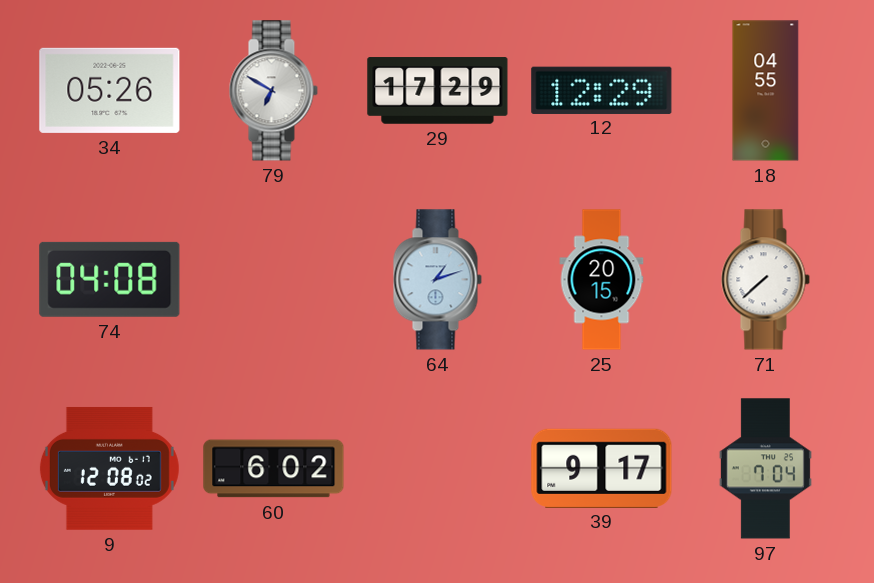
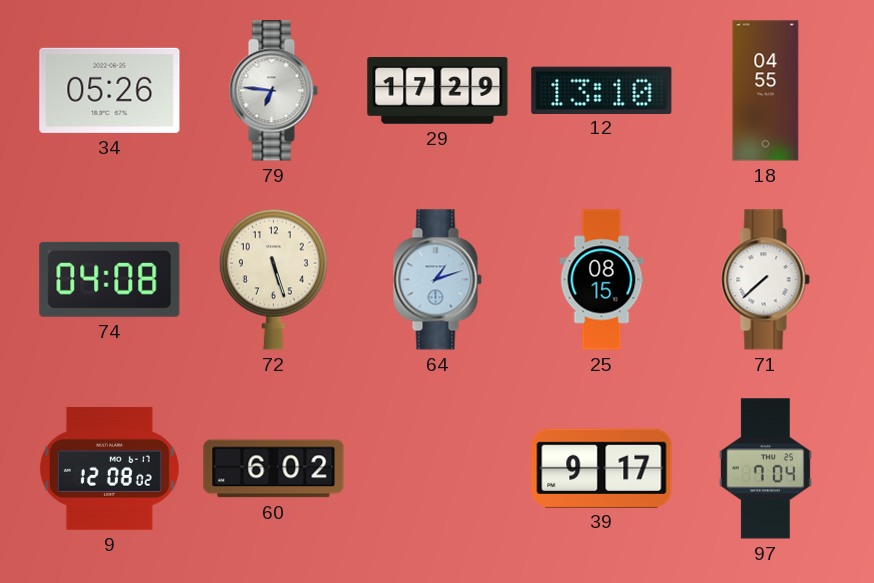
79: 6:50 -> 6:46
12: 12:29 -> 13:10
72: none -> 5:27
25: 20:15 -> 08:15
